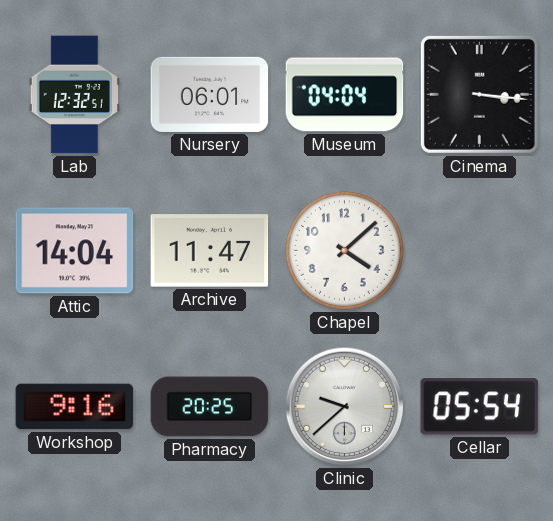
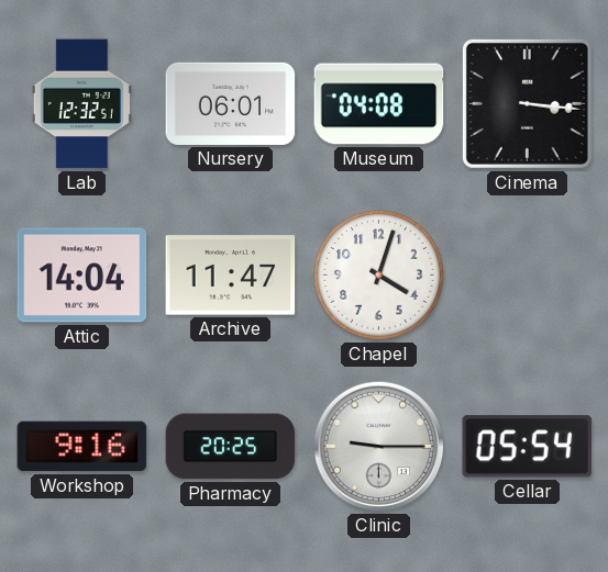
Museum: 04:04 -> 04:08
Chapel: 4:08 -> 4:03
Clinic: 9:38 -> 9:15
